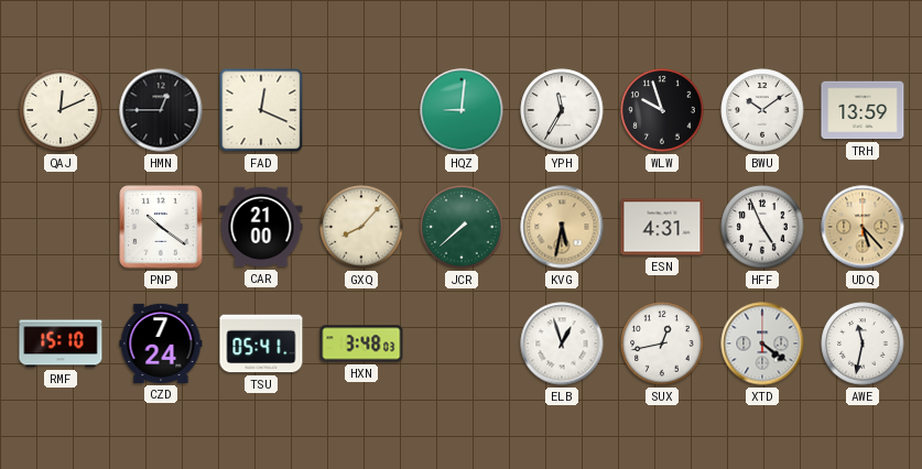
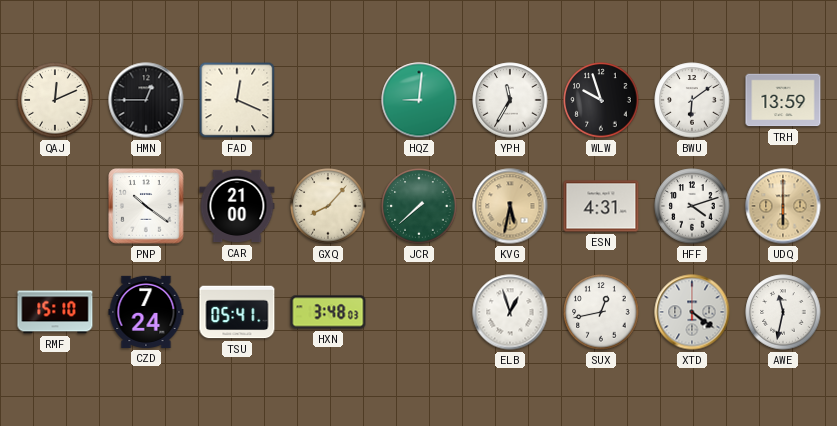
BWU: 10:09 -> 6:09
HFF: 4:56 -> 4:12
UDQ: 5:23 -> 6:00
